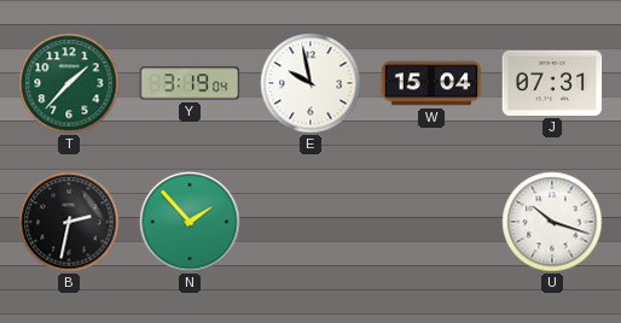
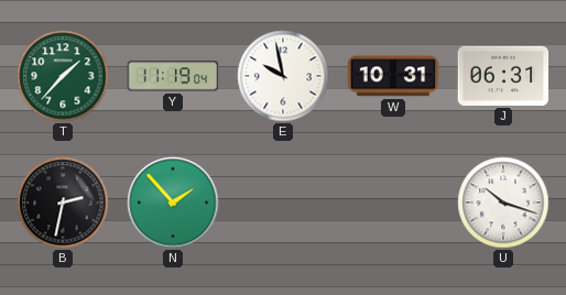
Y: 3:19 -> 11:19
W: 15:04 -> 10:31
J: 07:31 -> 06:31
